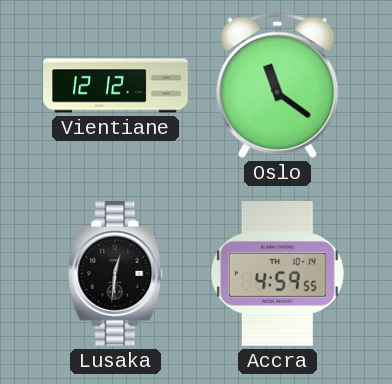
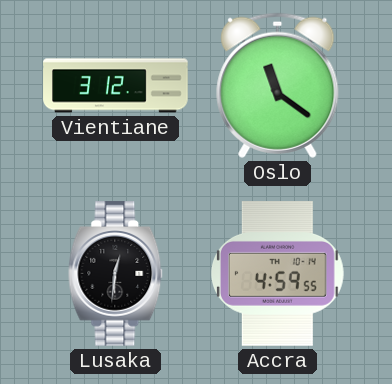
Vientiane: 12:12 -> 3:12
